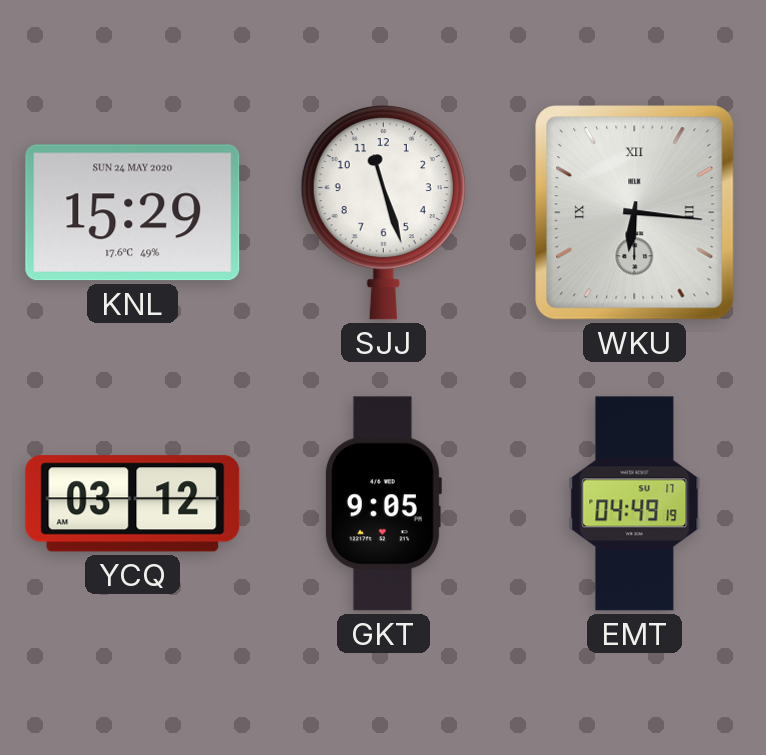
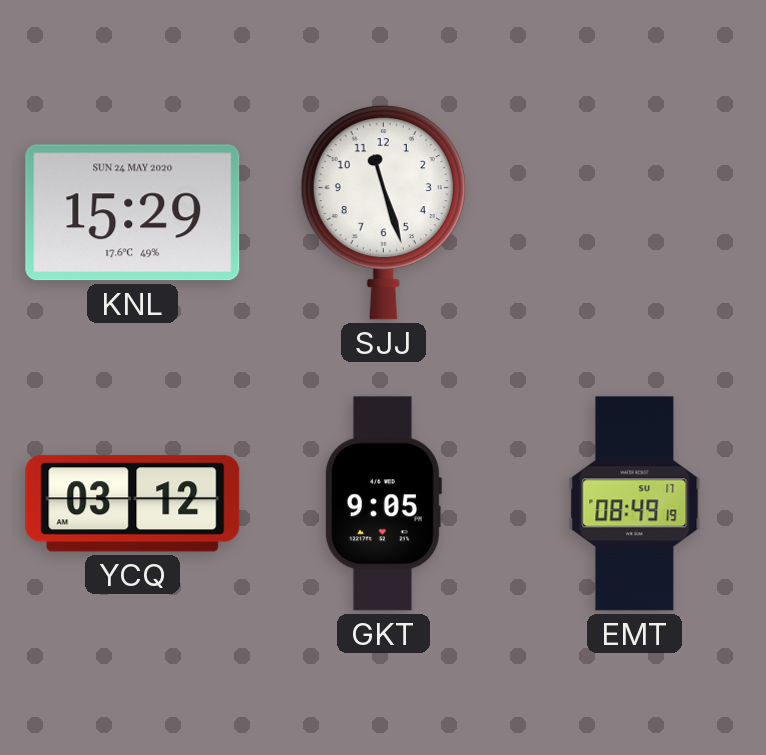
WKU: 6:16 -> none
EMT: 04:49 -> 08:49
